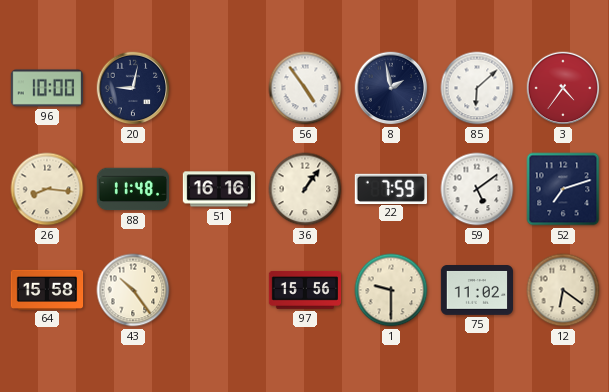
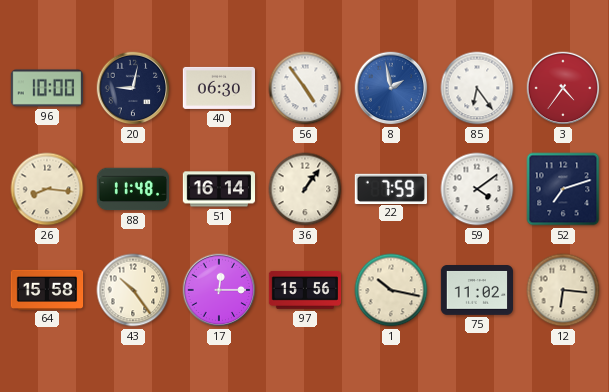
40: none -> 06:30
8 dial: navy -> blue
85: 6:08 -> 6:24
51: 16:16 -> 16:14
59: 5:09 -> 4:09
17: none -> 12:15
1: 9:30 -> 10:17
12: 6:21 -> 6:16
